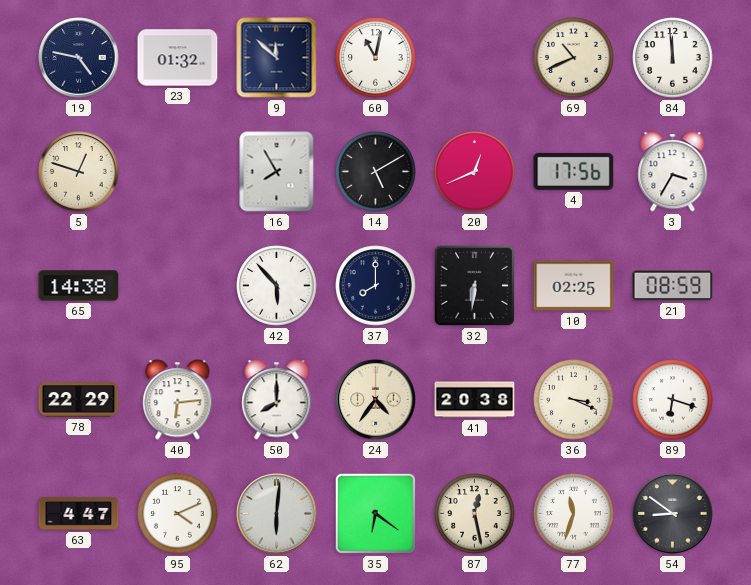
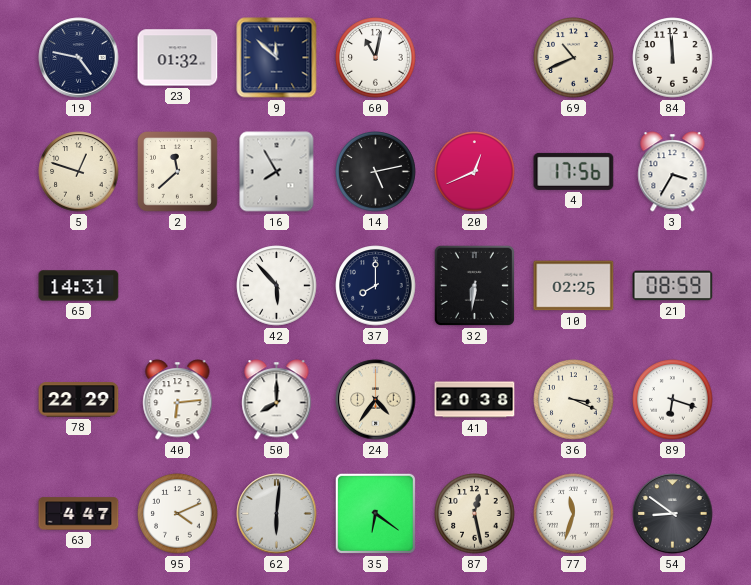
2: none -> 11:38
14: 5:10 -> 5:13
65: 14:38 -> 14:31
